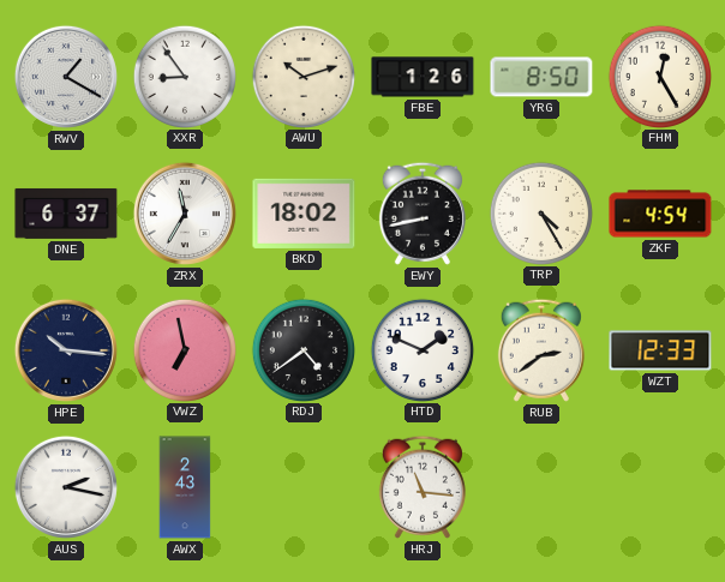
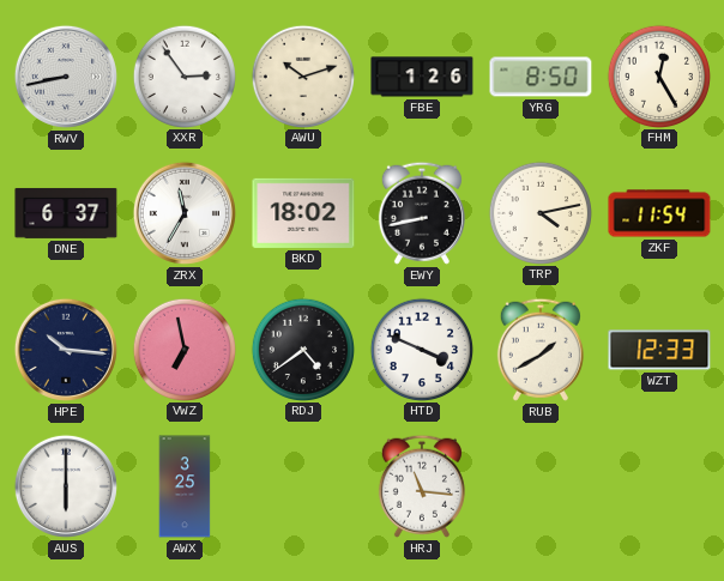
RWV: 1:20 -> 8:43
XXR: 8:54 -> 2:54
TRP: 4:25 -> 4:13
ZKF: 4:54 -> 11:54
HTD: 1:49 -> 3:49
RUB: 2:39 -> 1:40
AUS: 2:17 -> 6:00
AWX: 2:43 -> 3:25
